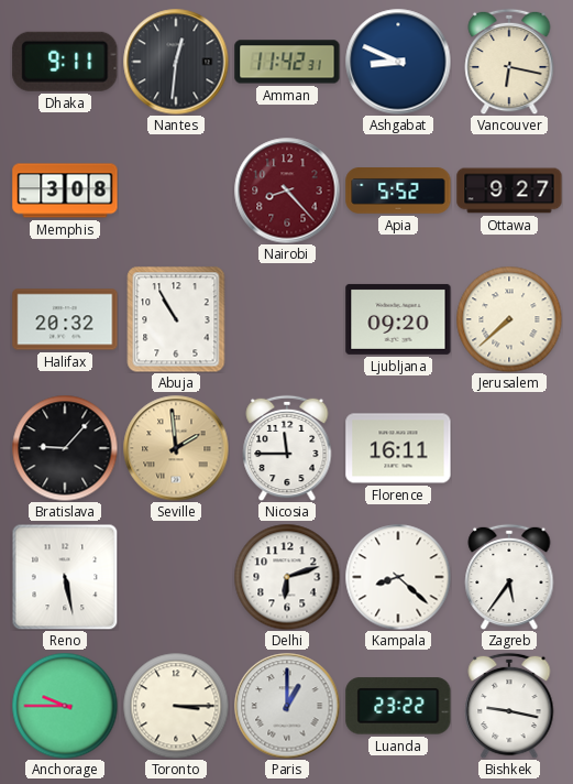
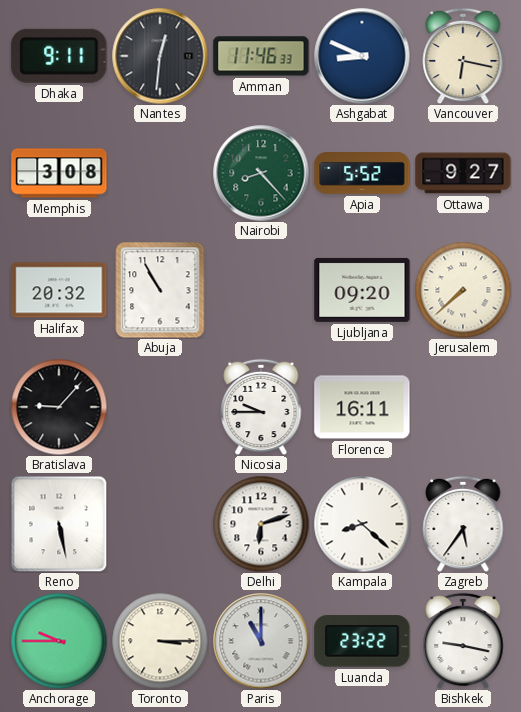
Amman: 11:42 -> 11:46
Nairobi dial: burgundy -> green
Seville: 1:59 -> none
Nicosia: 11:45 -> 9:45
Paris: 1:00 -> 11:00
